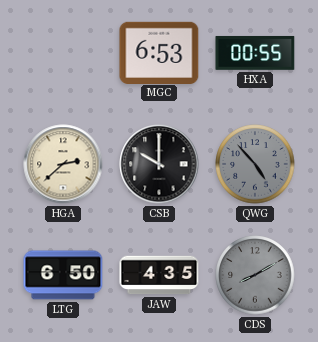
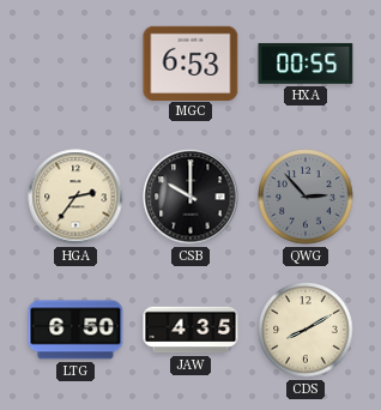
HGA: 2:38 -> 2:36
QWG: 4:53 -> 2:53
CDS dial: grey -> cream
